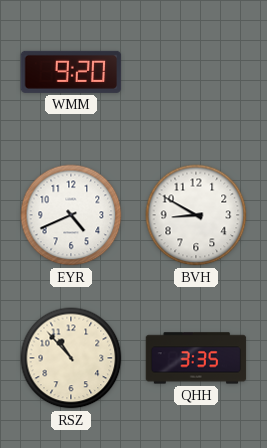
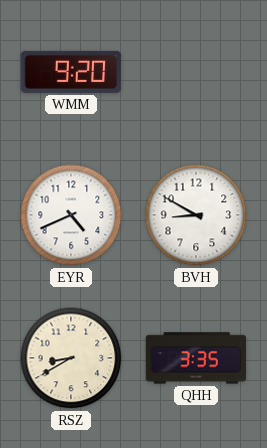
RSZ: 10:53 -> 8:40
